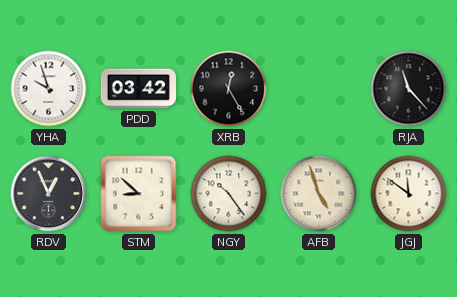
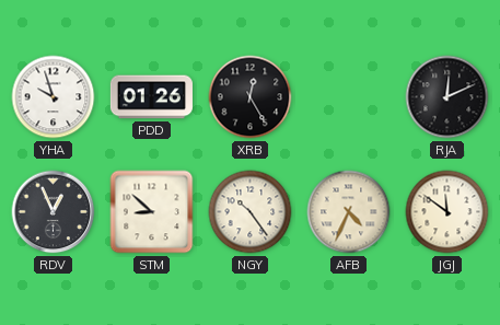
PDD: 03:42 -> 01:26
RJA: 11:23 -> 12:11
AFB: 4:57 -> 4:34
